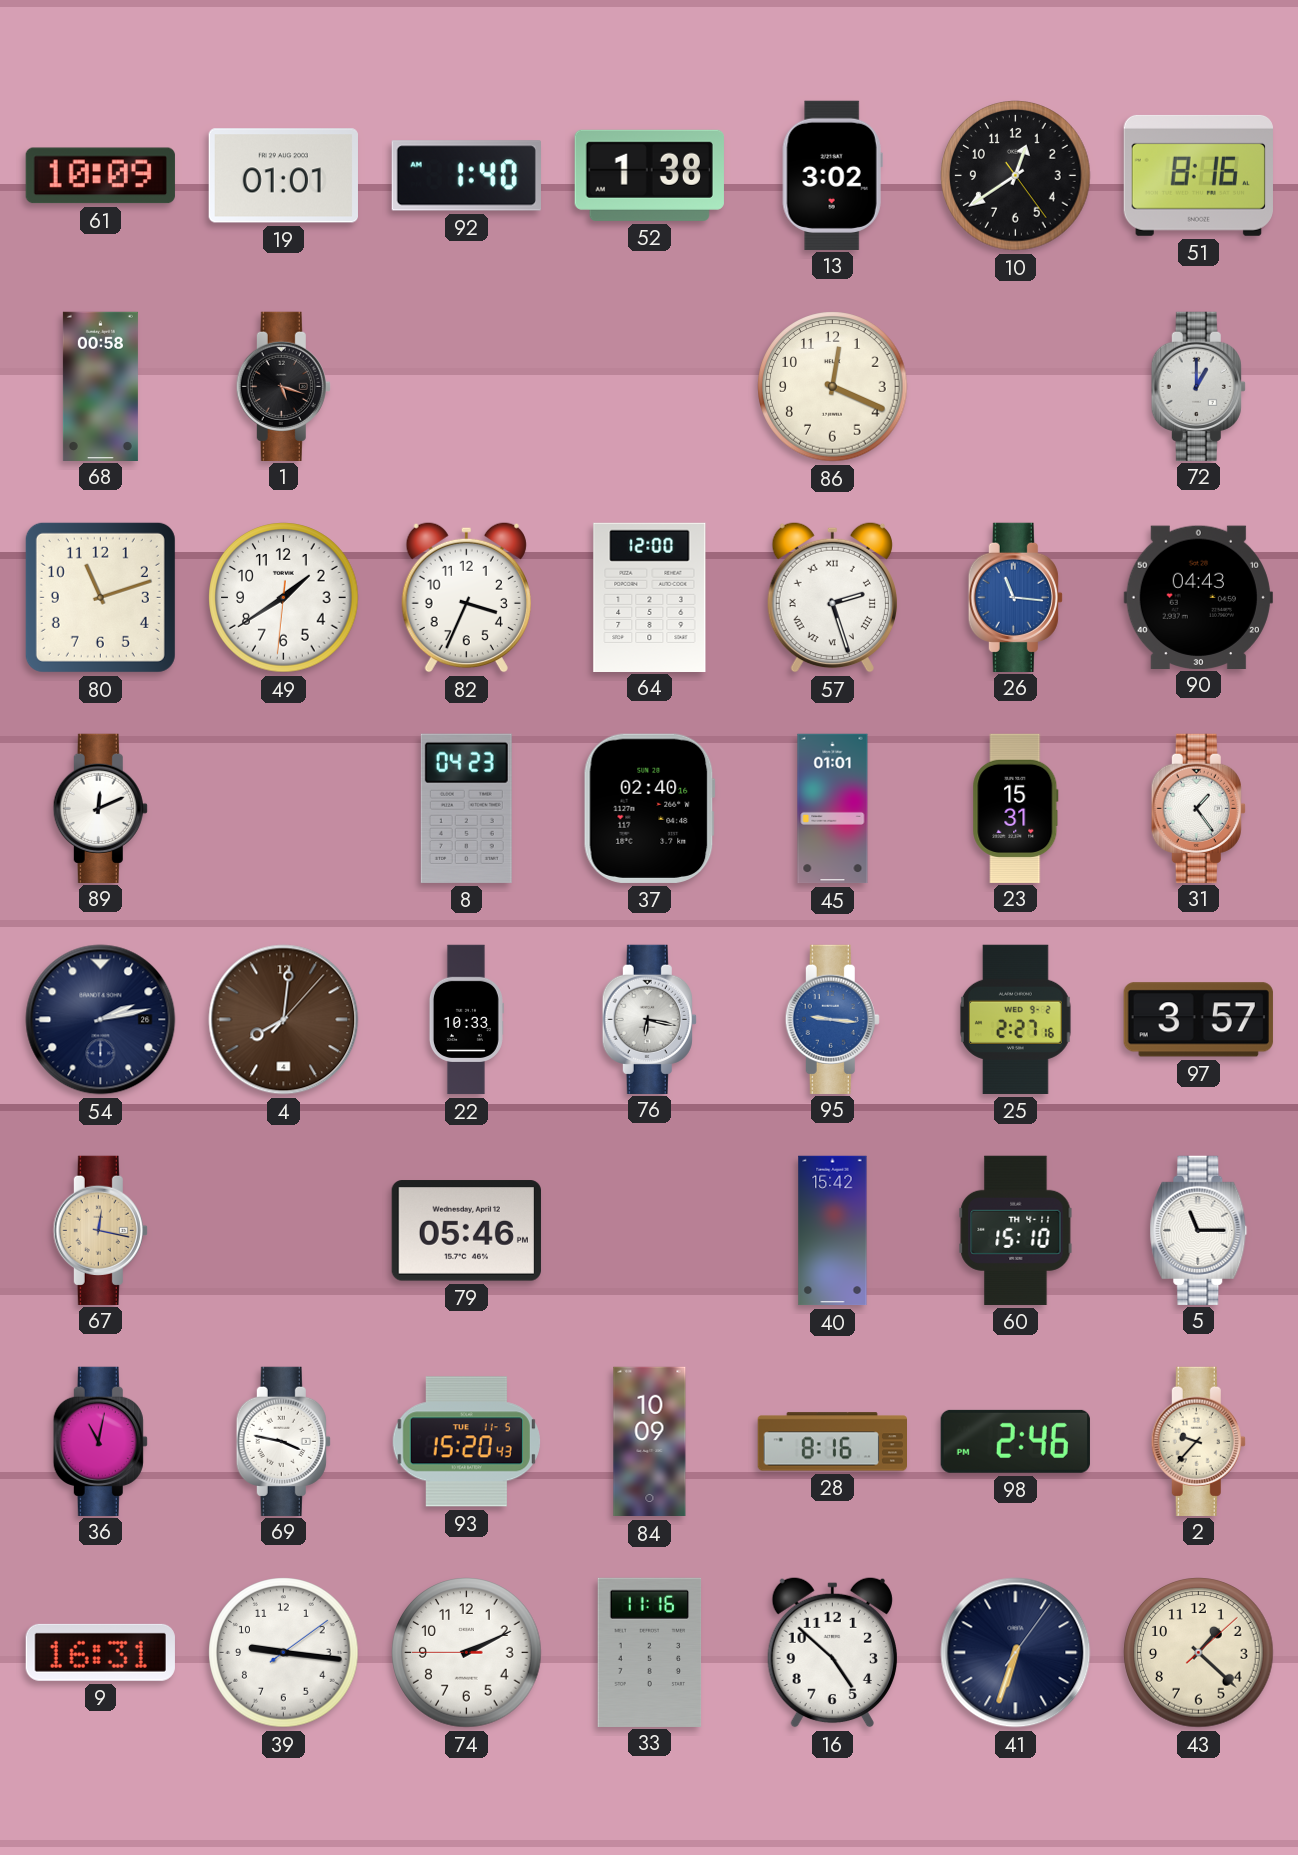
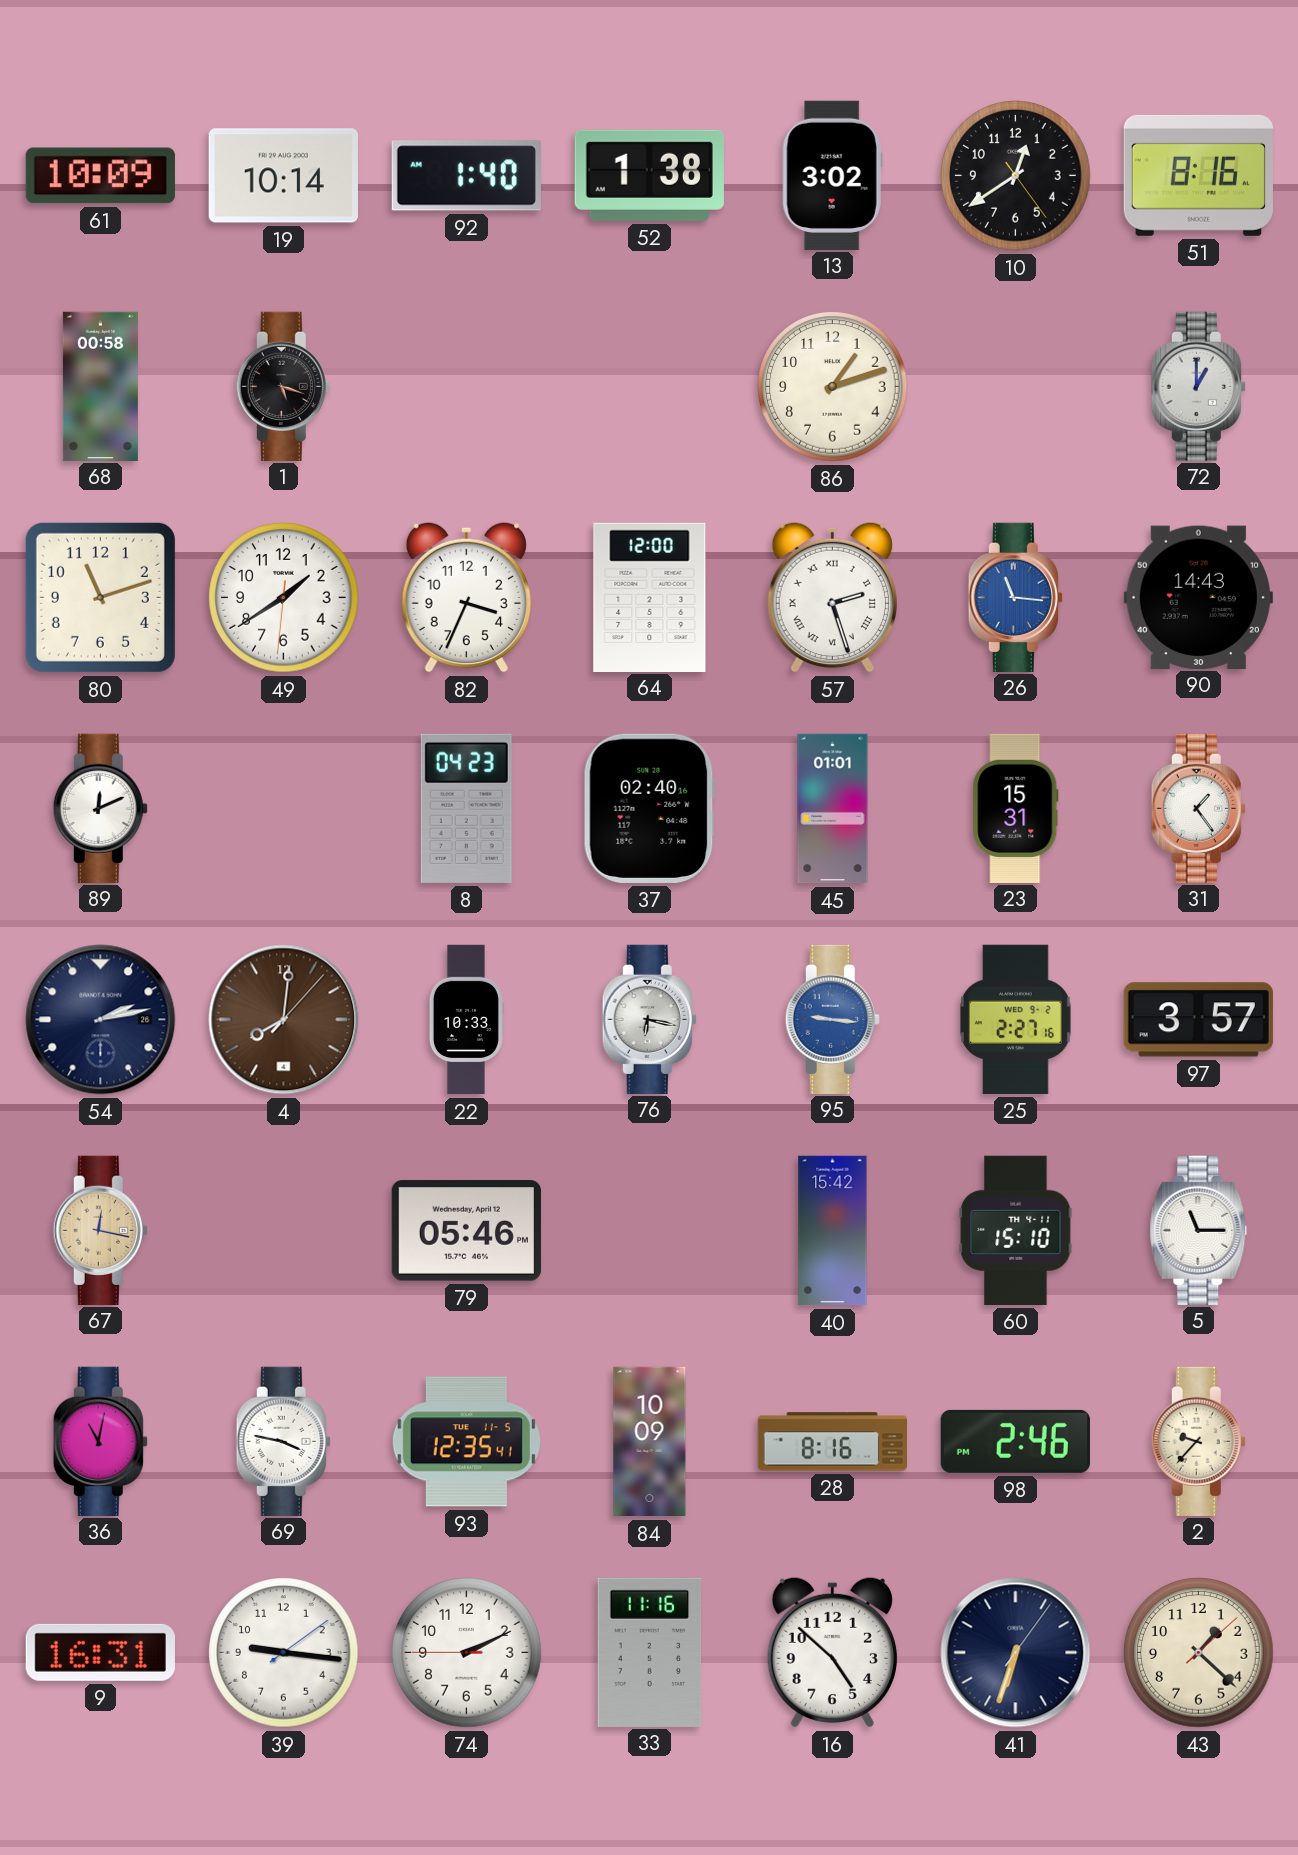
19: 01:01 -> 10:14
86: 12:19 -> 1:12
90: 04:43 -> 14:43
93: 15:20 -> 12:35
